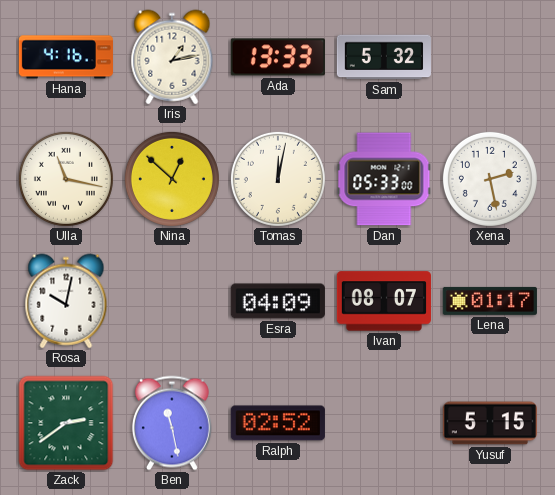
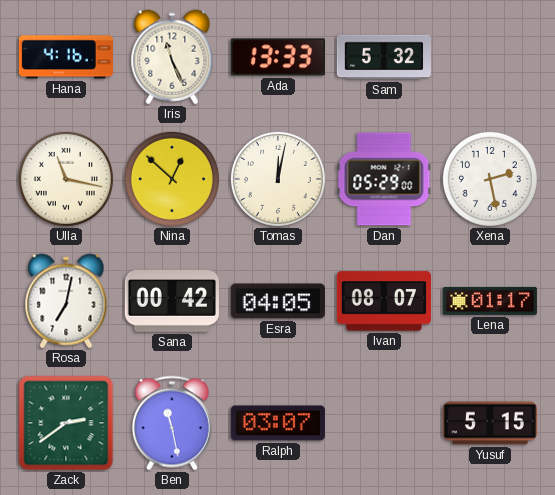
Iris: 1:13 -> 11:26
Dan: 05:33 -> 05:29
Rosa: 10:02 -> 7:02
Sana: none -> 00:42
Esra: 04:09 -> 04:05
Ralph: 02:52 -> 03:07
